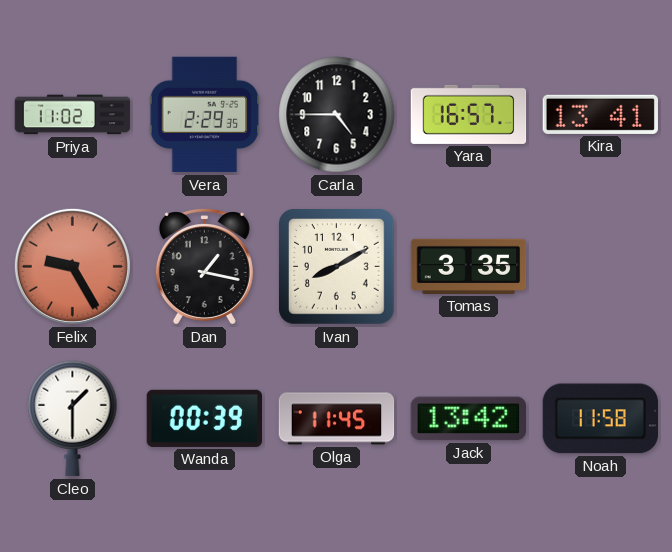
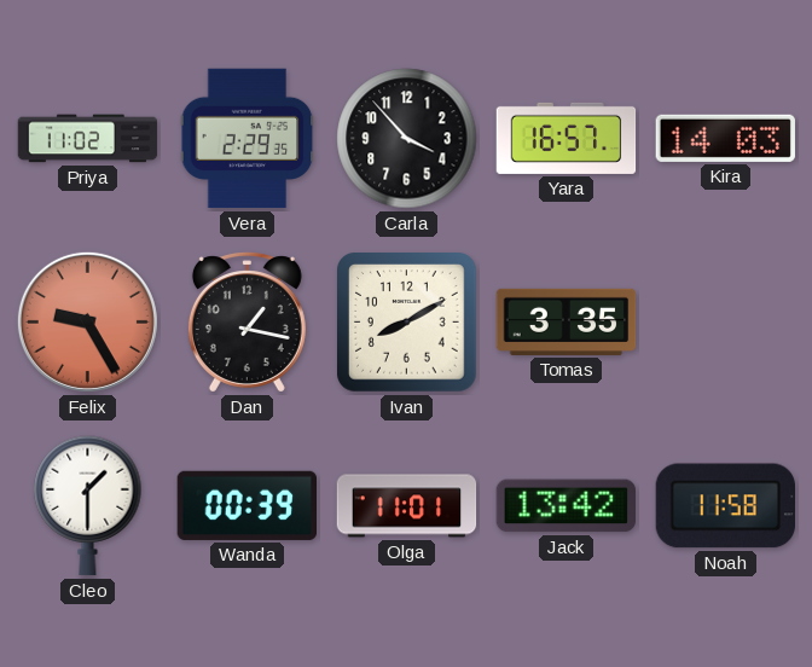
Carla: 4:45 -> 3:53
Kira: 13:41 -> 14:03
Olga: 11:45 -> 11:01
